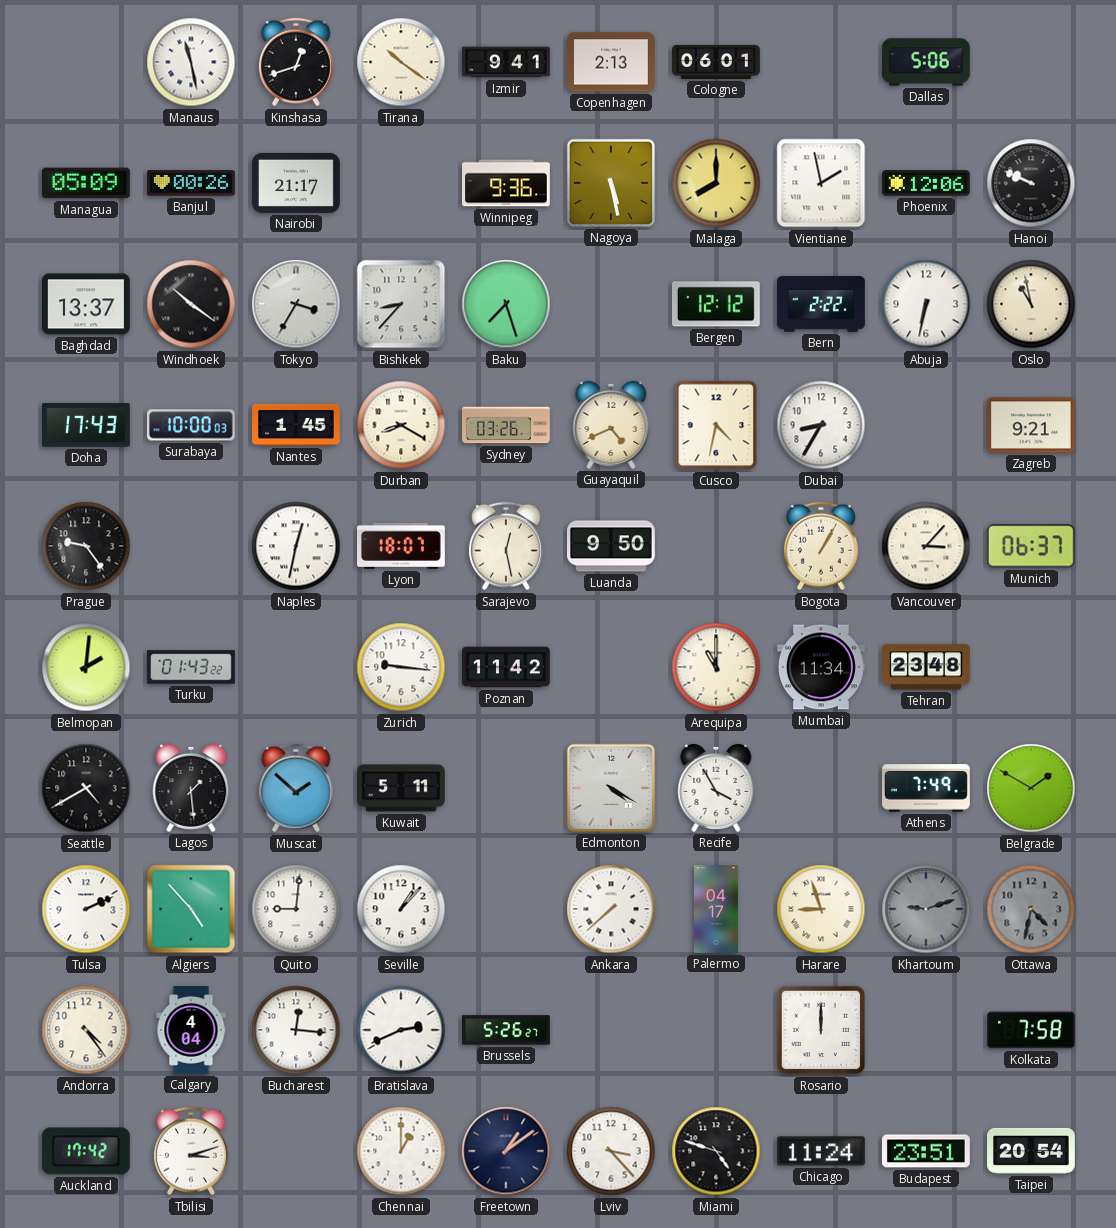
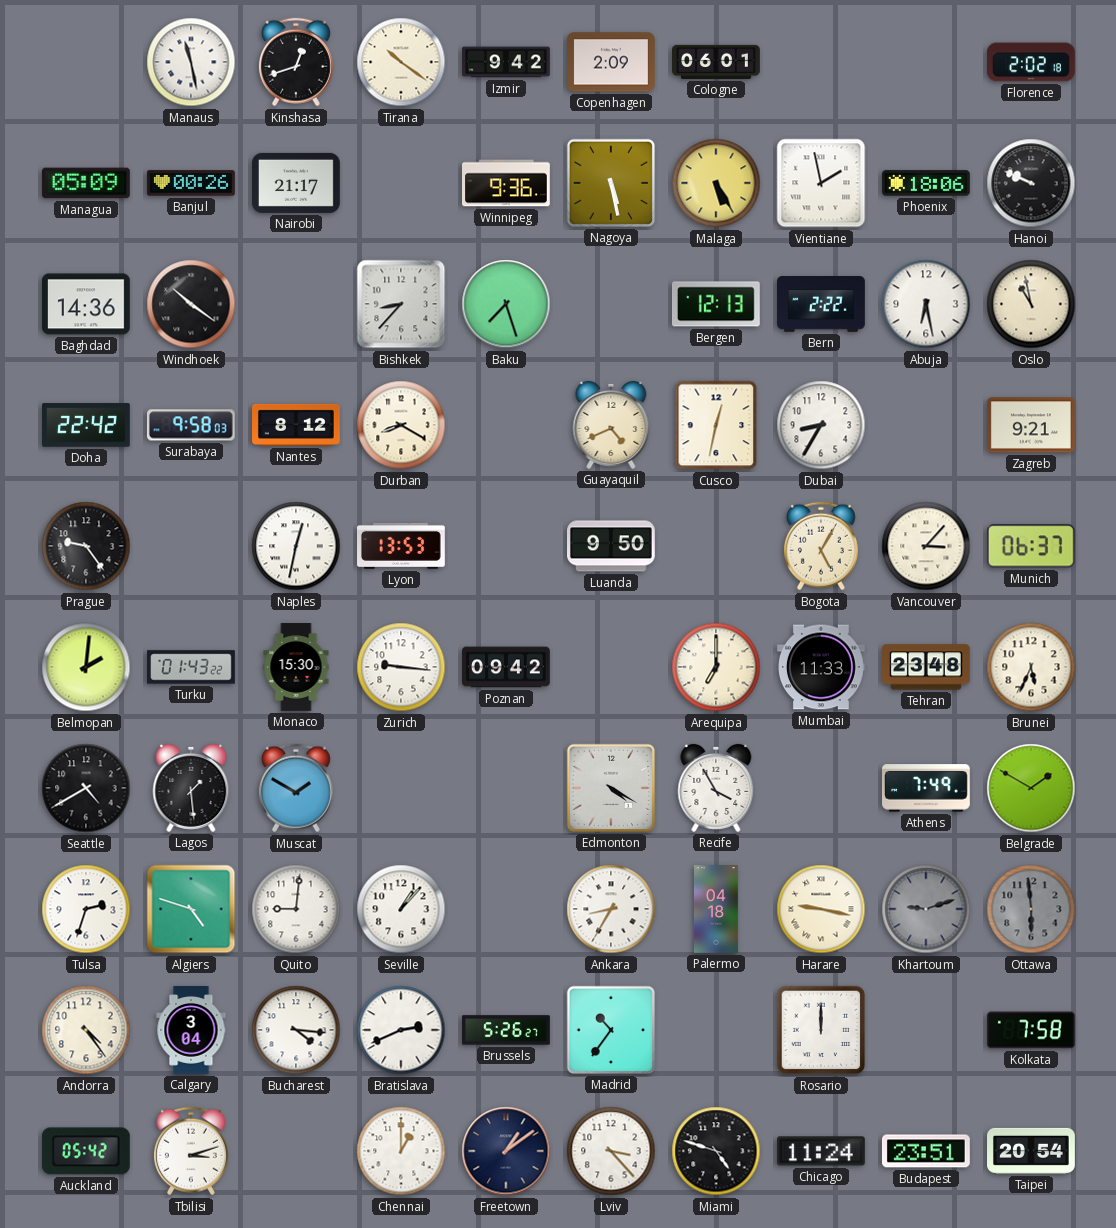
Izmir: 9:41 -> 9:42
Copenhagen: 2:13 -> 2:09
Dallas: 5:06 -> none
Florence: none -> 2:02
Malaga: 8:00 -> 5:25
Phoenix: 12:06 -> 18:06
Baghdad: 13:37 -> 14:36
Tokyo: 3:35 -> none
Bergen: 12:12 -> 12:13
Abuja: 6:32 -> 6:28
Doha: 17:43 -> 22:42
Surabaya: 10:00 -> 9:58
Nantes: 1:45 -> 8:12
Sydney: 03:26 -> none
Cusco: 4:32 -> 12:32
Lyon: 18:07 -> 13:53
Sarajevo: 12:28 -> none
Bogota: 1:05 -> 5:05
Monaco: none -> 15:30
Poznan: 11:42 -> 09:42
Arequipa: 11:00 -> 7:00
Mumbai: 11:34 -> 11:33
Brunei: none -> 5:34
Muscat: 1:52 -> 1:50
Kuwait: 5:11 -> none
Tulsa: 2:11 -> 2:33
Algiers: 4:53 -> 4:48
Ankara: 7:38 -> 8:35
Palermo: 04:17 -> 04:18
Harare: 8:57 -> 9:17
Ottawa: 4:32 -> 5:59
Calgary: 4:04 -> 3:04
Bucharest: 12:16 -> 4:16
Madrid: none -> 10:36
Auckland: 17:42 -> 05:42
